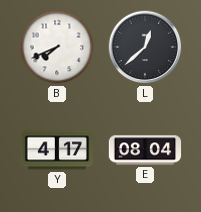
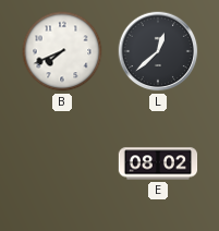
Y: 4:17 -> none
E: 08:04 -> 08:02
